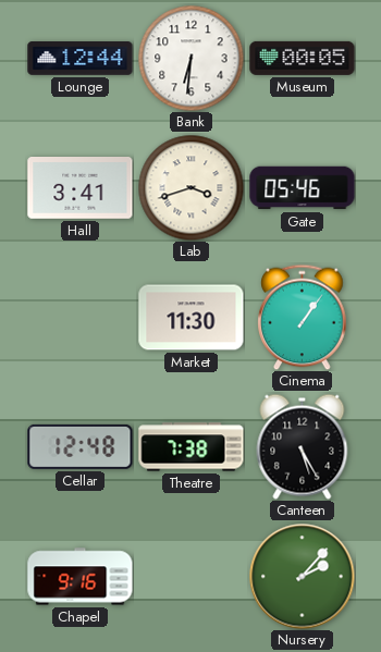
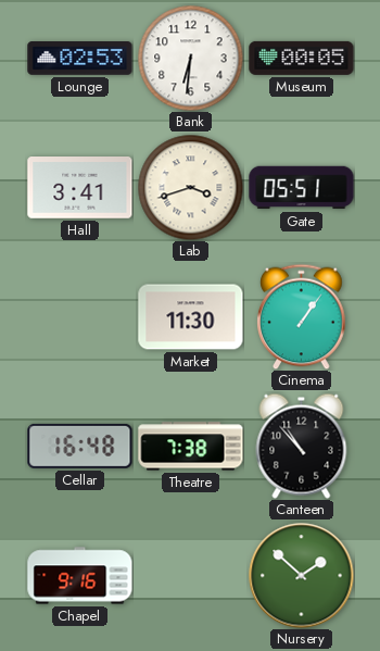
Lounge: 12:44 -> 02:53
Gate: 05:46 -> 05:51
Cellar: 12:48 -> 16:48
Canteen: 5:25 -> 10:53
Nursery: 2:07 -> 1:52
